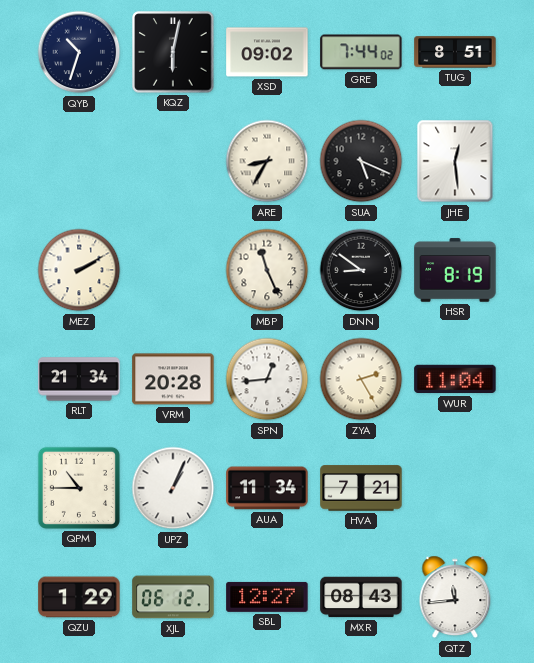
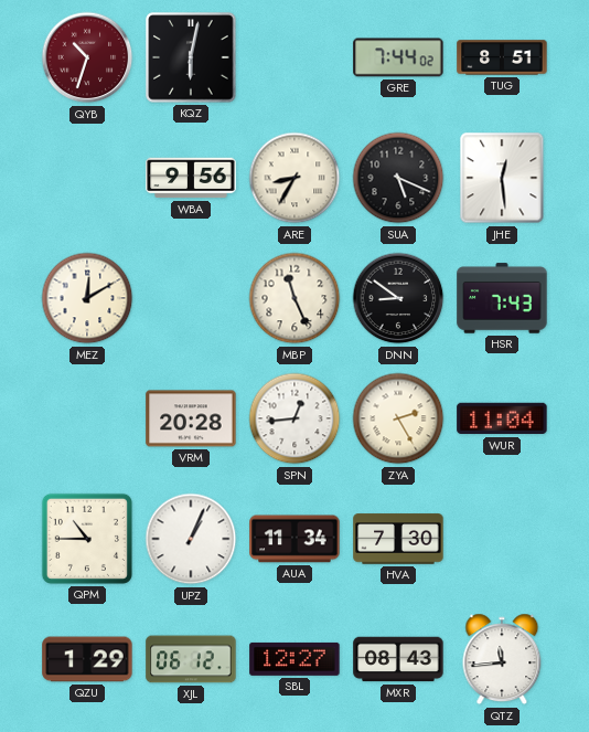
QYB dial: navy -> burgundy
XSD: 09:02 -> none
WBA: none -> 9:56
MEZ: 2:10 -> 12:10
HSR: 8:19 -> 7:43
RLT: 21:34 -> none
HVA: 7:21 -> 7:30
